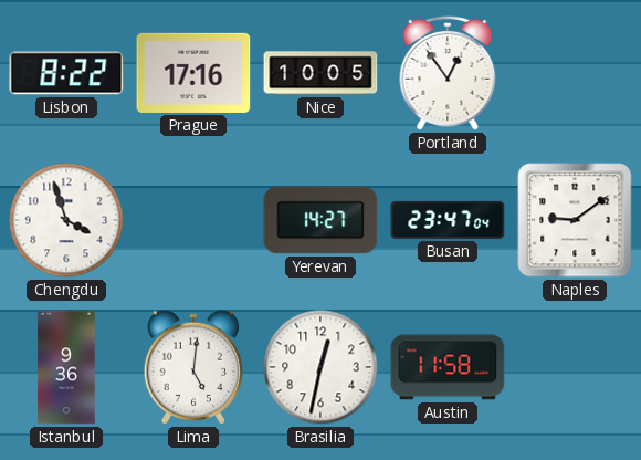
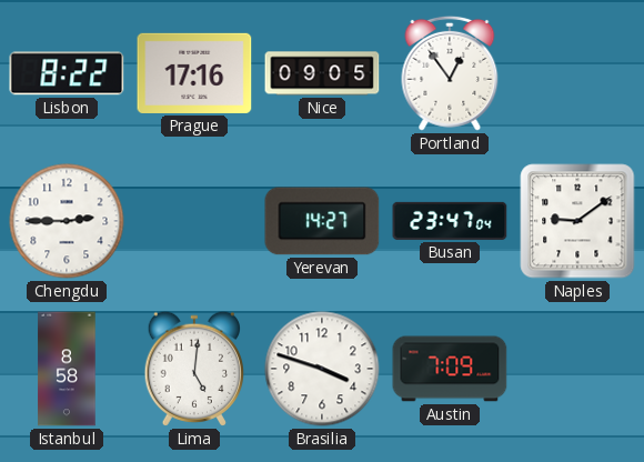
Nice: 10:05 -> 09:05
Chengdu: 3:57 -> 2:45
Istanbul: 9:36 -> 8:58
Brasilia: 12:32 -> 3:48
Austin: 11:58 -> 7:09
